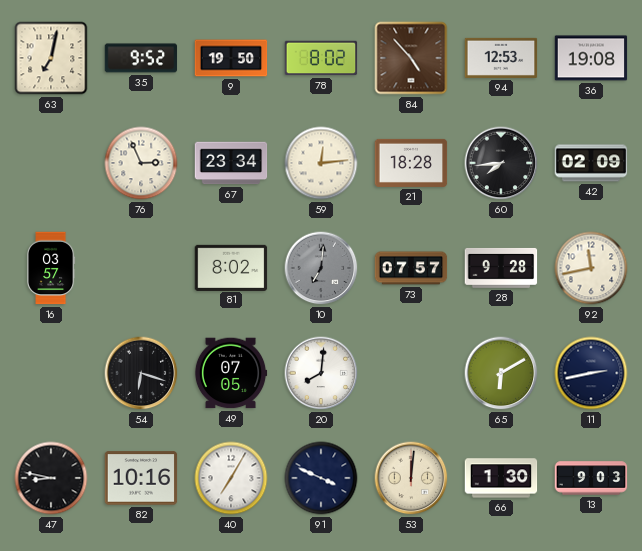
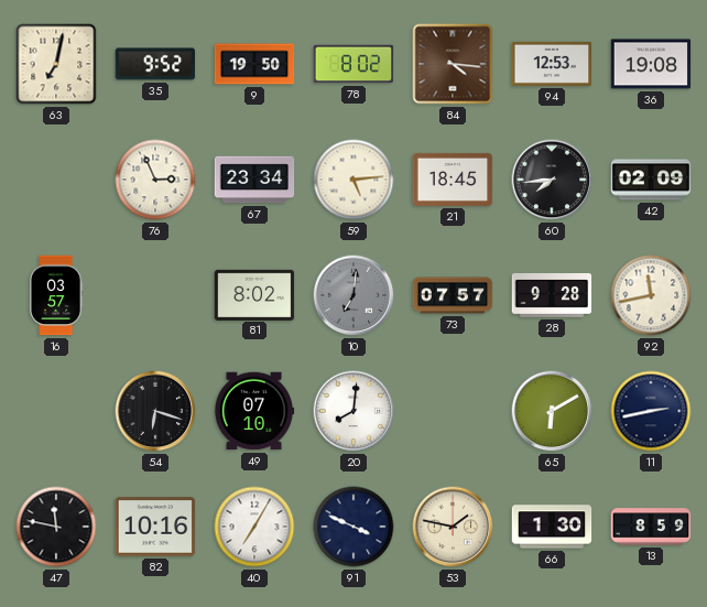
84: 4:53 -> 4:16
59: 12:14 -> 5:14
21: 18:28 -> 18:45
49: 07:05 -> 07:10
47: 8:47 -> 11:47
53: 12:01 -> 1:47
13: 9:03 -> 8:59
